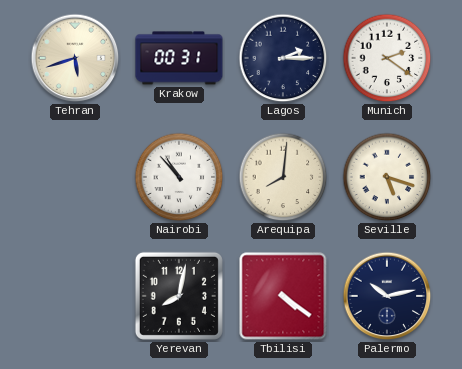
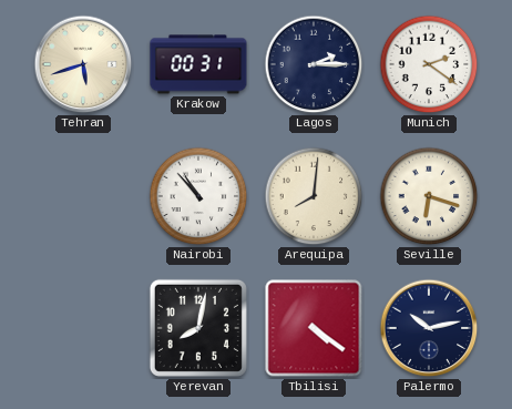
Seville: 5:18 -> 6:18
